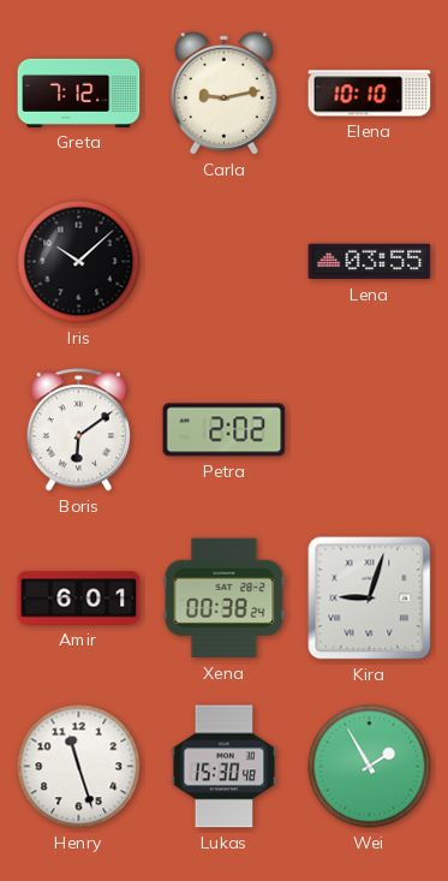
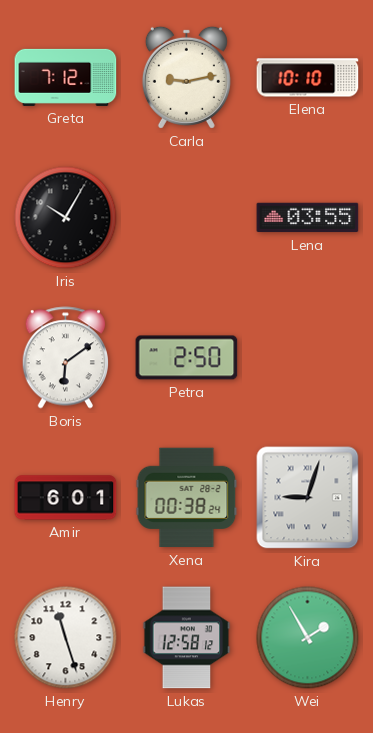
Iris: 10:08 -> 10:05
Petra: 2:02 -> 2:50
Lukas: 15:30 -> 12:58
